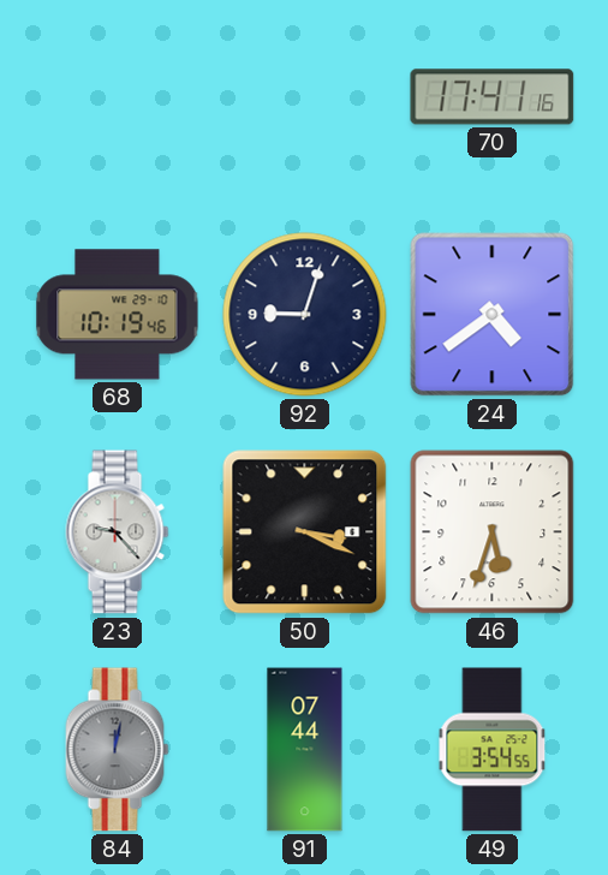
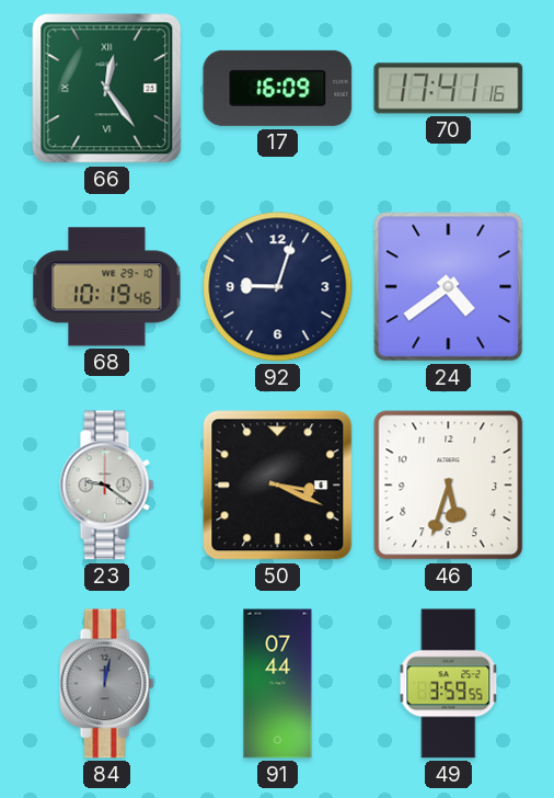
66: none -> 12:24
17: none -> 16:09
23: 9:23 -> 9:21
49: 3:54 -> 3:59
